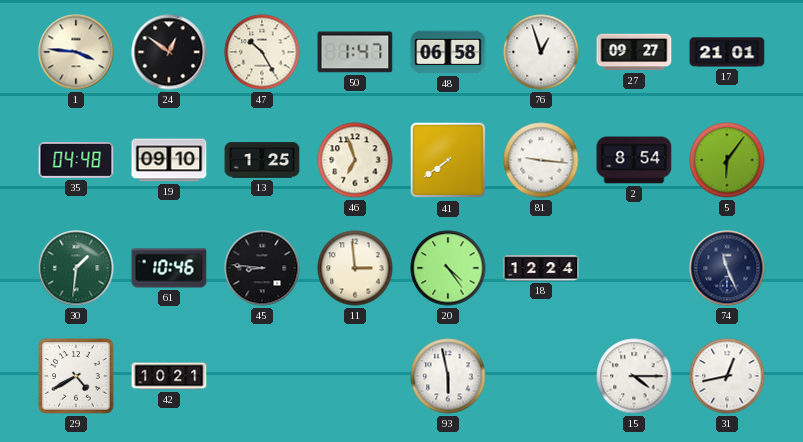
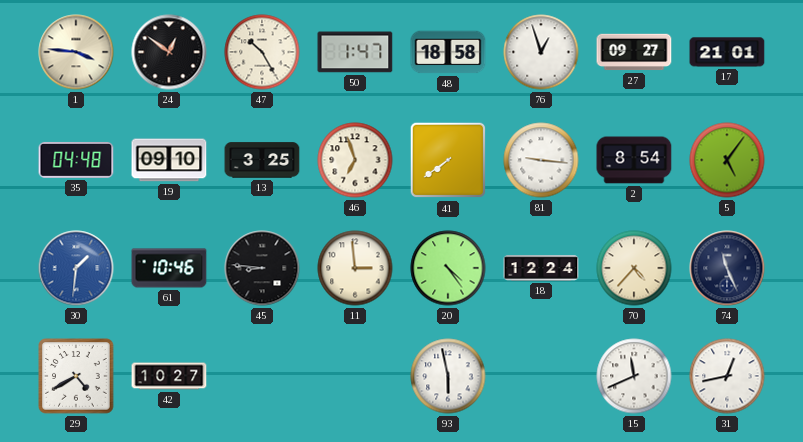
48: 06:58 -> 18:58
13: 1:25 -> 3:25
5: 6:06 -> 5:06
30 dial: green -> blue
70: none -> 4:37
42: 10:21 -> 10:27
15: 4:15 -> 11:41
